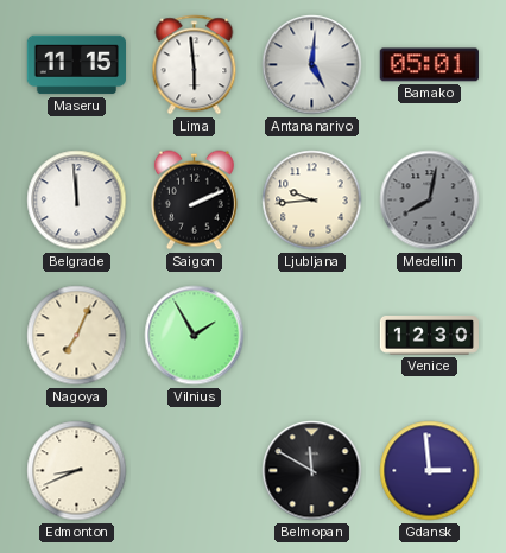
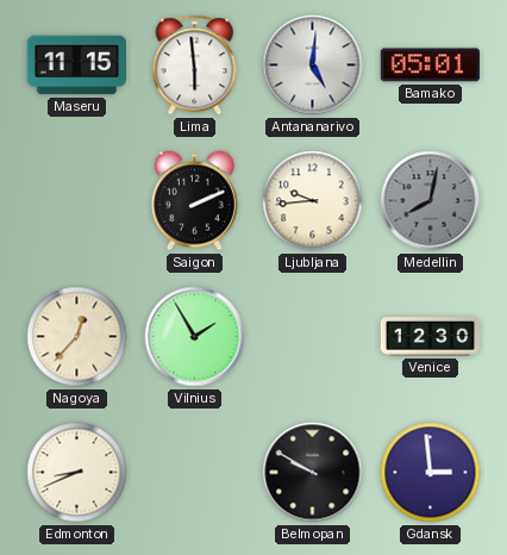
Belgrade: 11:59 -> none
Nagoya: 7:04 -> 12:37
Belmopan: 11:50 -> 9:50
